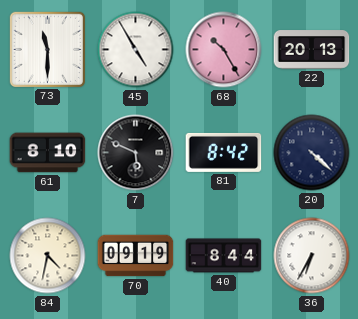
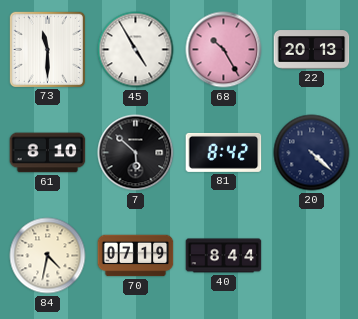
7: 5:49 -> 5:52
70: 09:19 -> 07:19
36: 6:35 -> none
